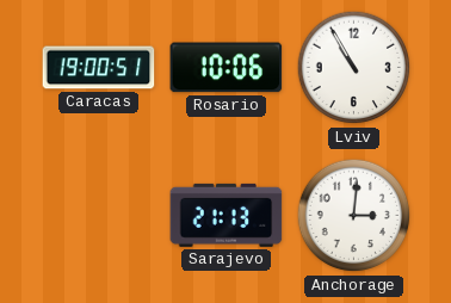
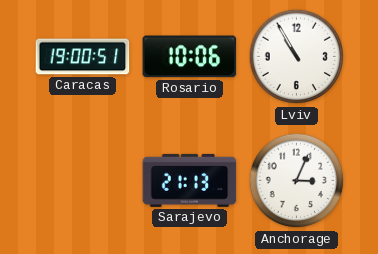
Anchorage: 3:01 -> 3:04
